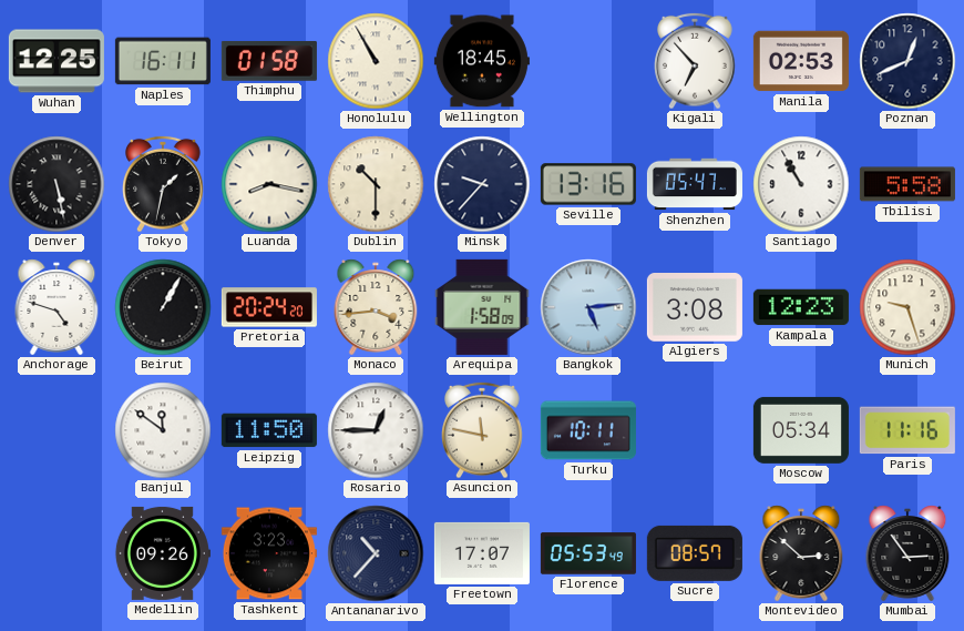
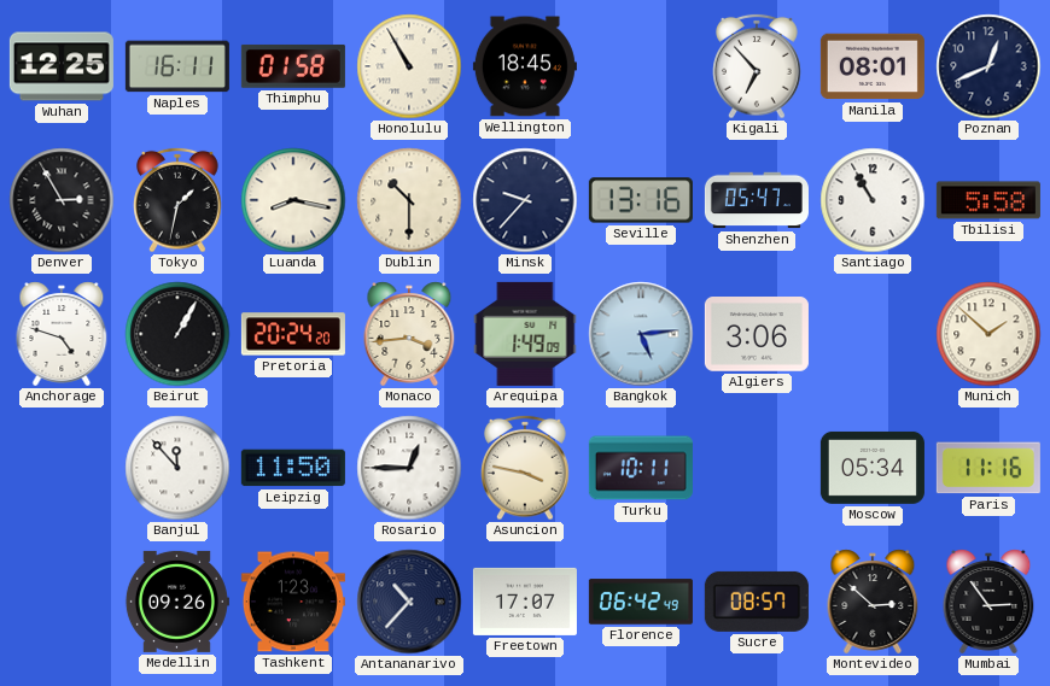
Manila: 02:53 -> 08:01
Denver: 5:28 -> 2:55
Arequipa: 1:58 -> 1:49
Algiers: 3:08 -> 3:06
Kampala: 12:23 -> none
Munich: 9:27 -> 1:52
Banjul: 11:51 -> 11:53
Asuncion: 11:47 -> 3:47
Tashkent: 3:23 -> 1:23
Florence: 05:53 -> 06:42
